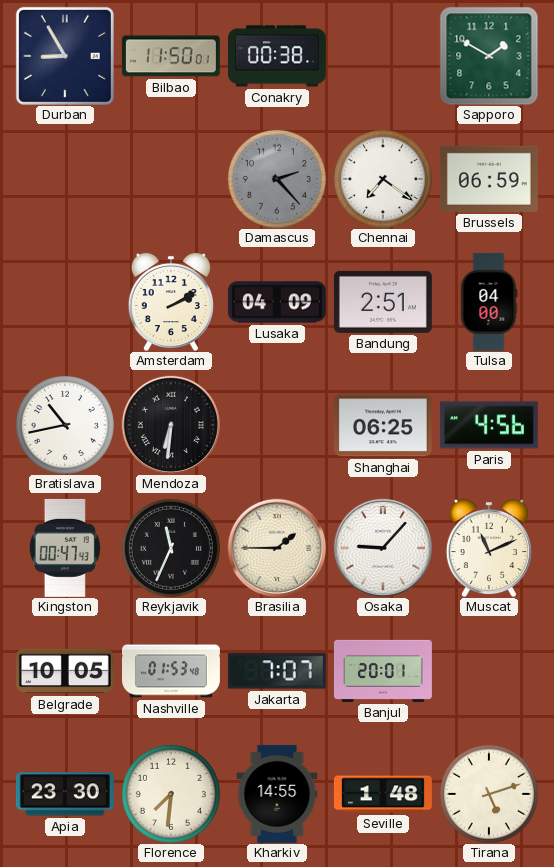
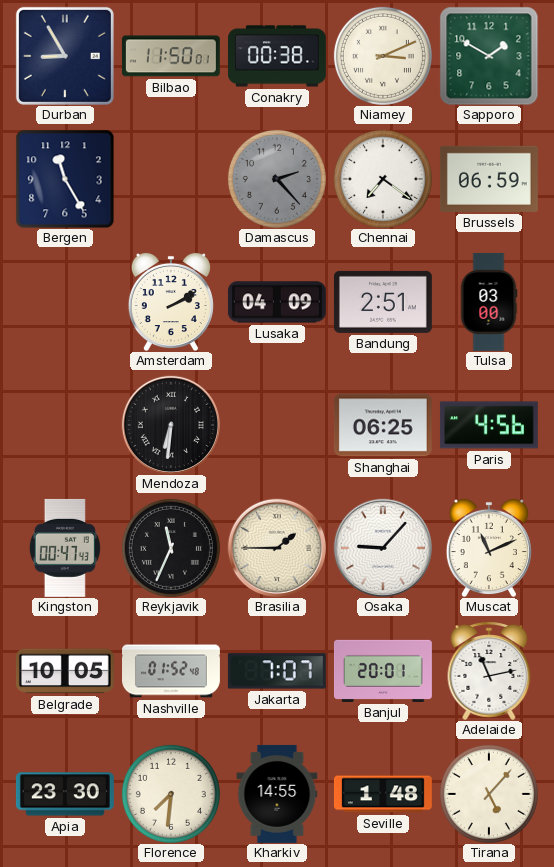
Niamey: none -> 3:11
Bergen: none -> 11:25
Tulsa: 04:00 -> 03:00
Bratislava: 10:43 -> none
Nashville: 01:53 -> 01:52
Adelaide: none -> 11:13
Tirana: 5:12 -> 5:07
